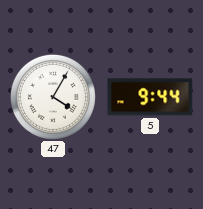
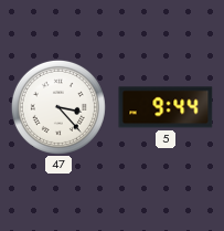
47: 4:05 -> 3:23
